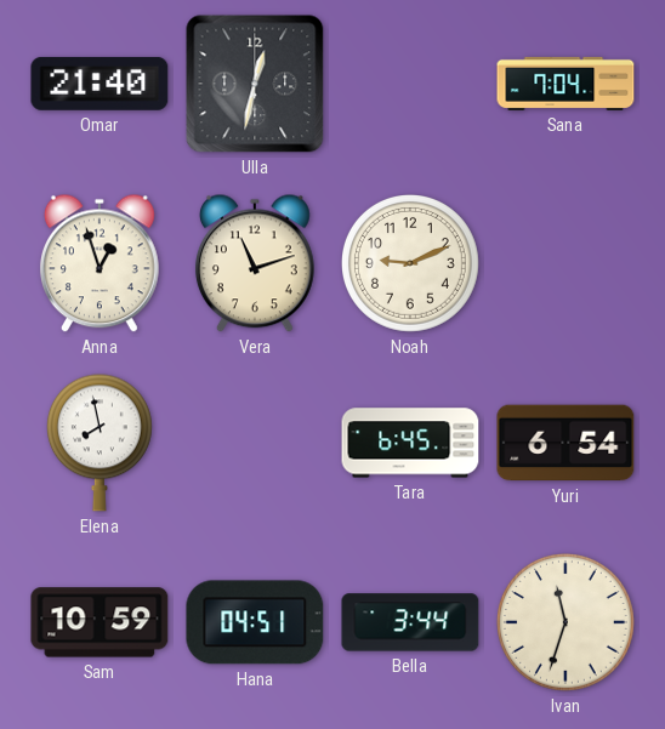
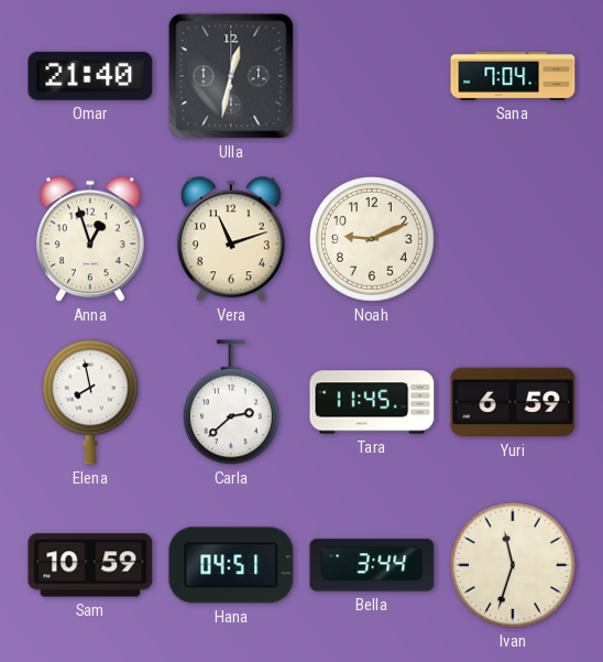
Carla: none -> 2:38
Tara: 6:45 -> 11:45
Yuri: 6:54 -> 6:59
